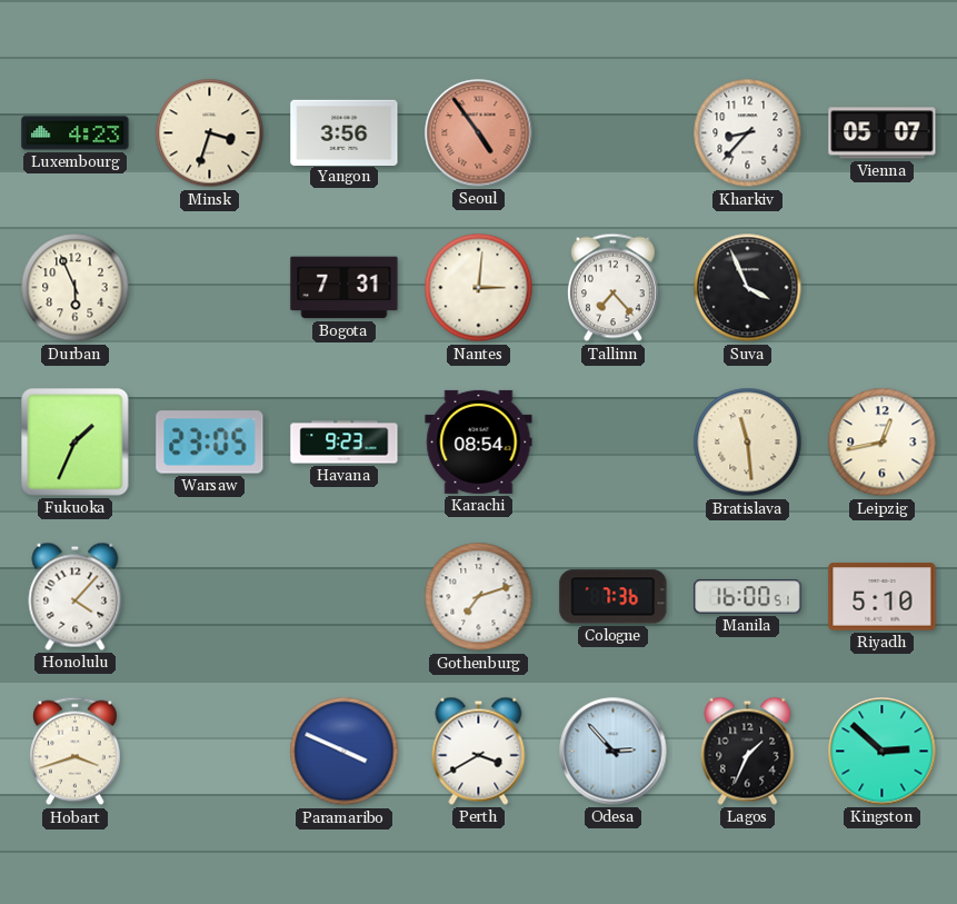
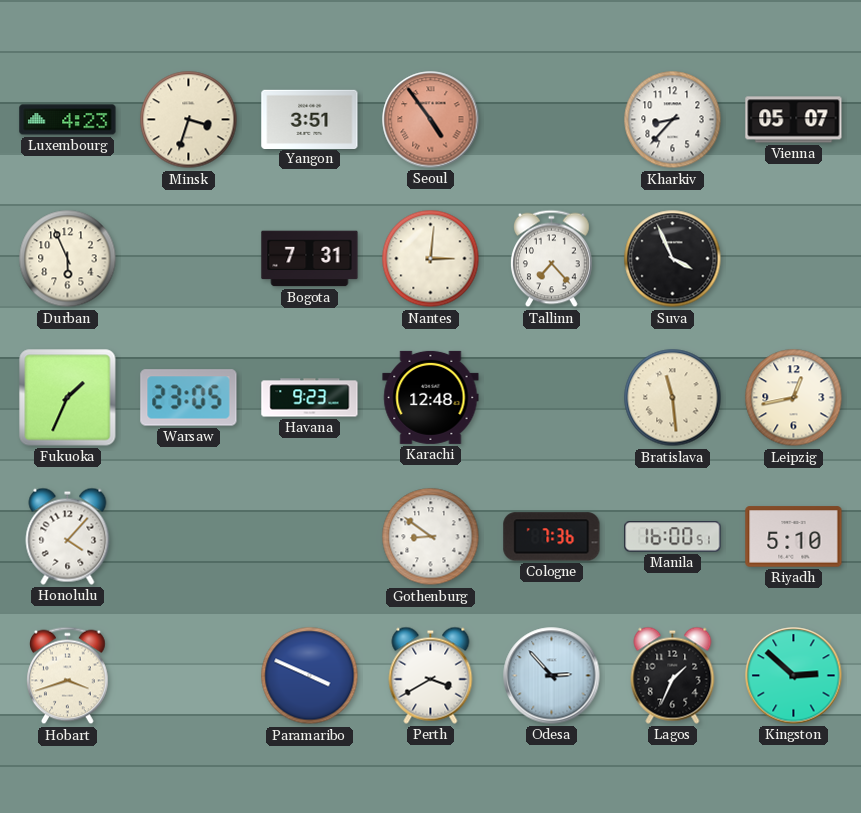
Yangon: 3:56 -> 3:51
Karachi: 08:54 -> 12:48
Gothenburg: 7:12 -> 8:51
